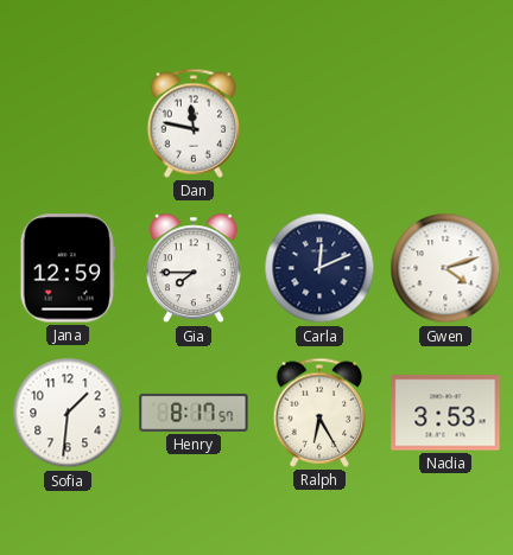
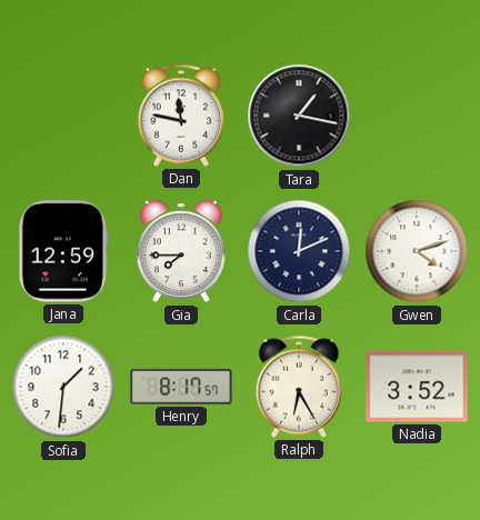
Tara: none -> 1:17
Nadia: 3:53 -> 3:52
